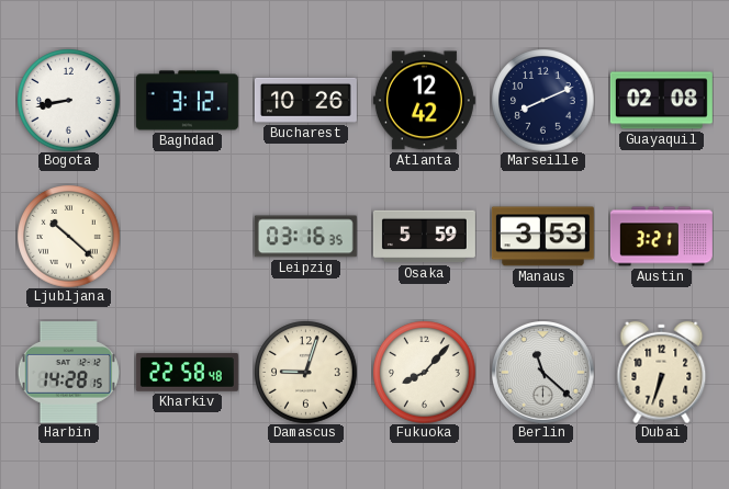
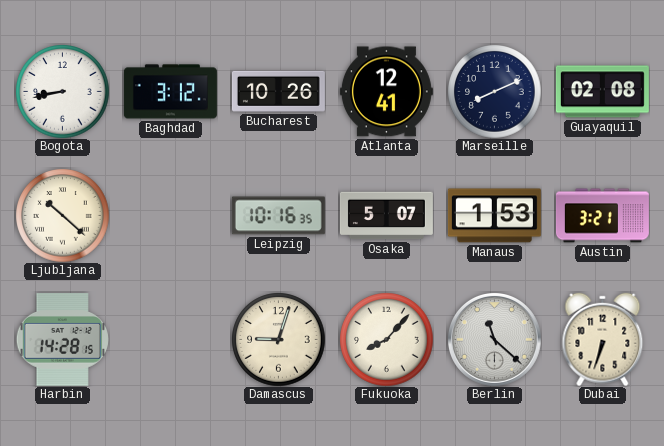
Atlanta: 12:42 -> 12:41
Leipzig: 03:16 -> 10:16
Osaka: 5:59 -> 5:07
Manaus: 3:53 -> 1:53
Kharkiv: 22:58 -> none
